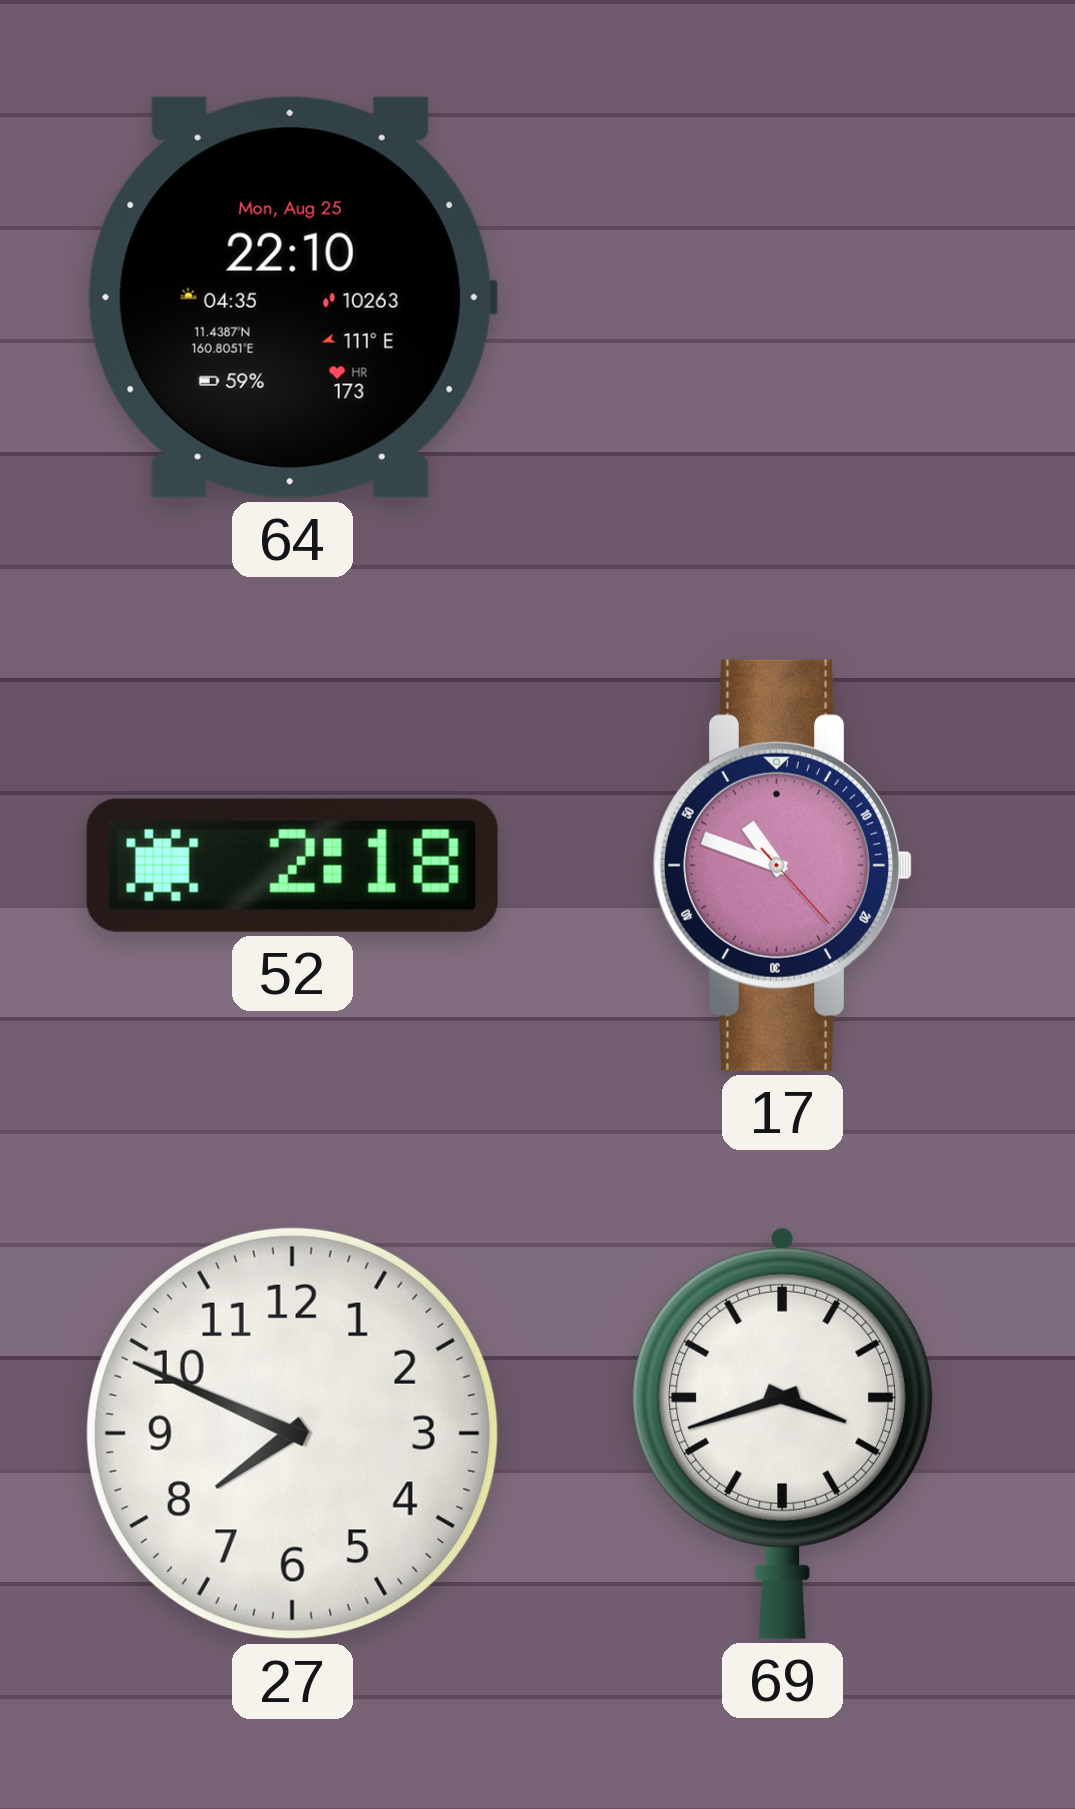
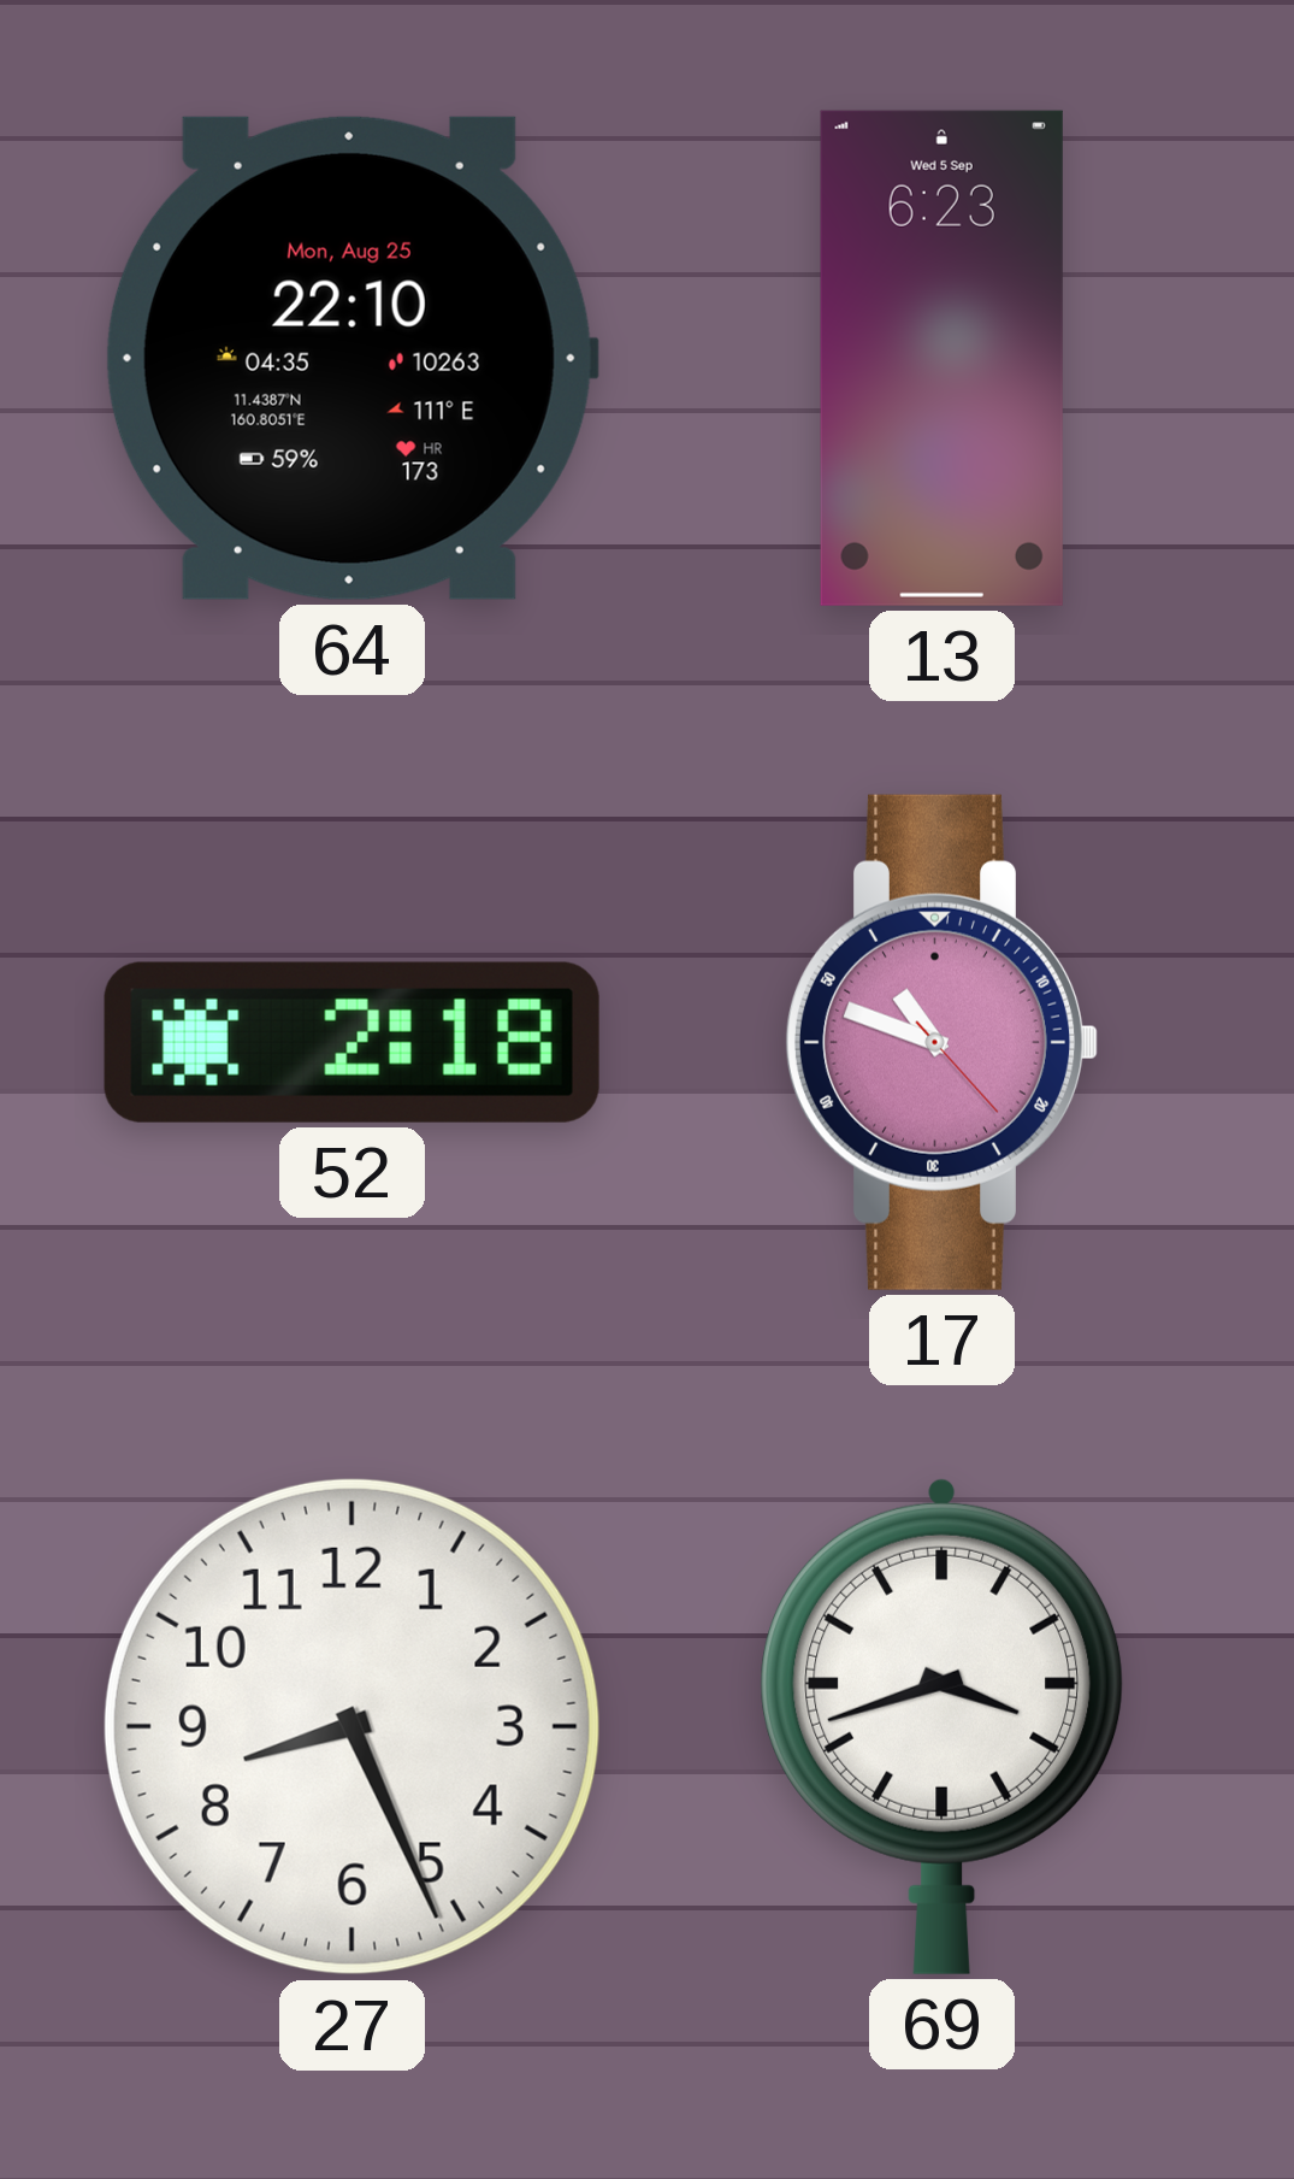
13: none -> 6:23
27: 7:49 -> 8:26
